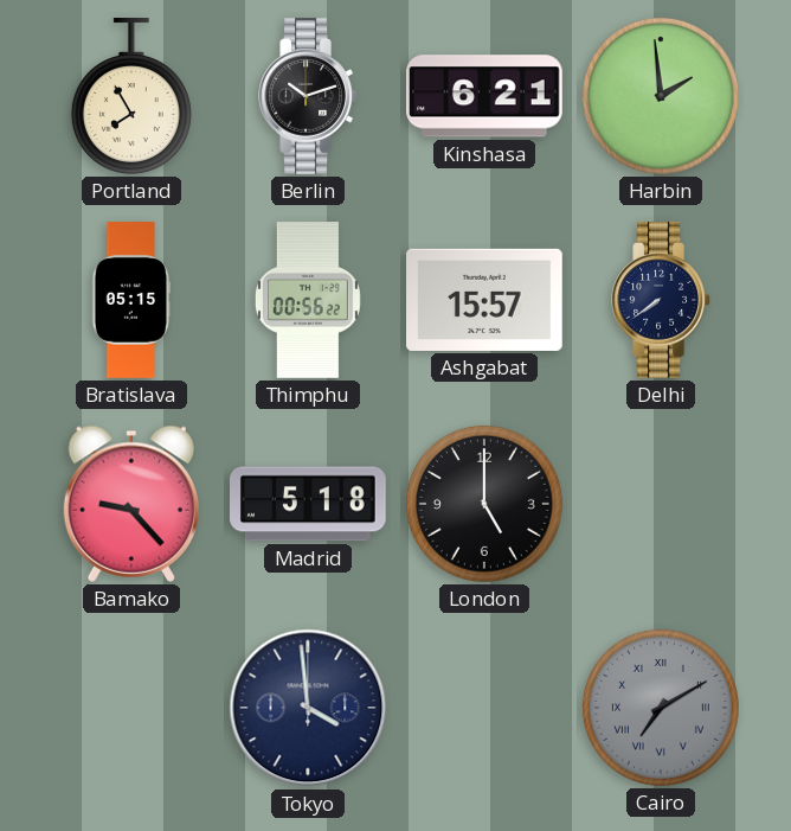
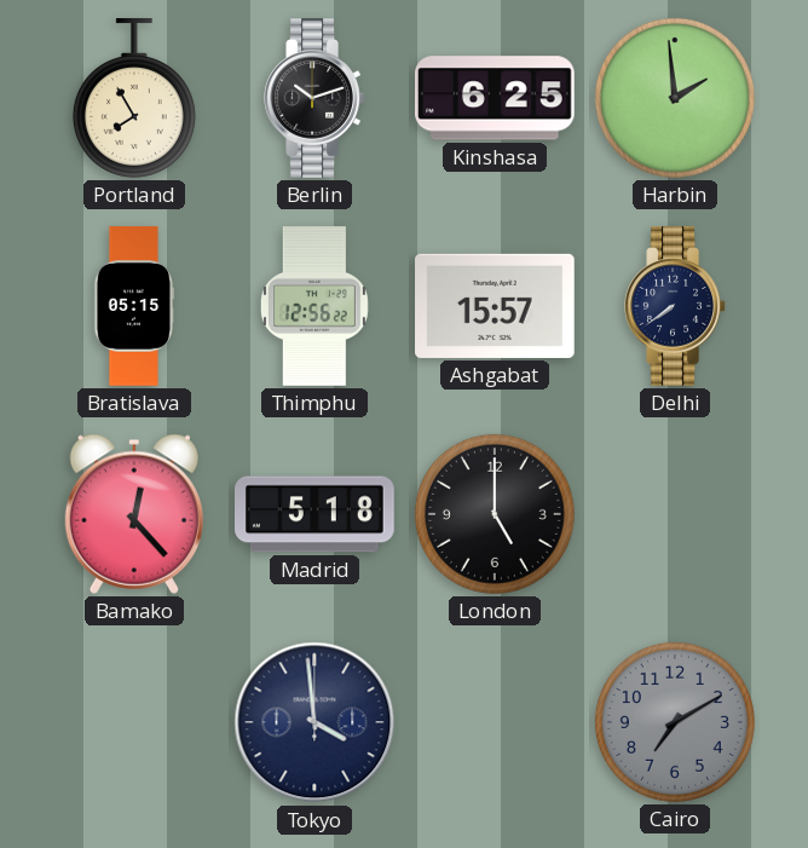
Kinshasa: 6:21 -> 6:25
Thimphu: 00:56 -> 12:56
Bamako: 9:23 -> 12:23
Cairo numerals: Roman -> Arabic
